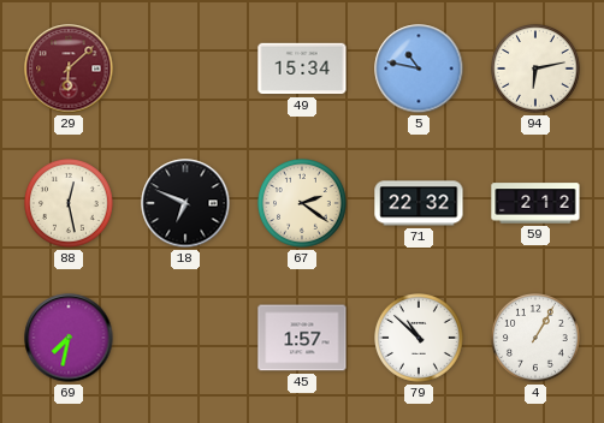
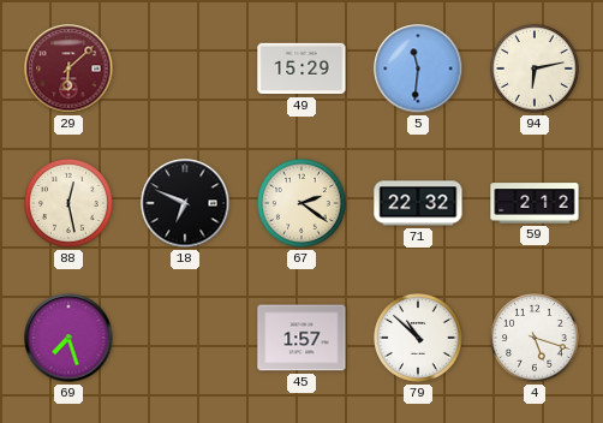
49: 15:34 -> 15:29
5: 10:47 -> 11:31
69: 7:32 -> 7:27
4: 1:05 -> 5:18
